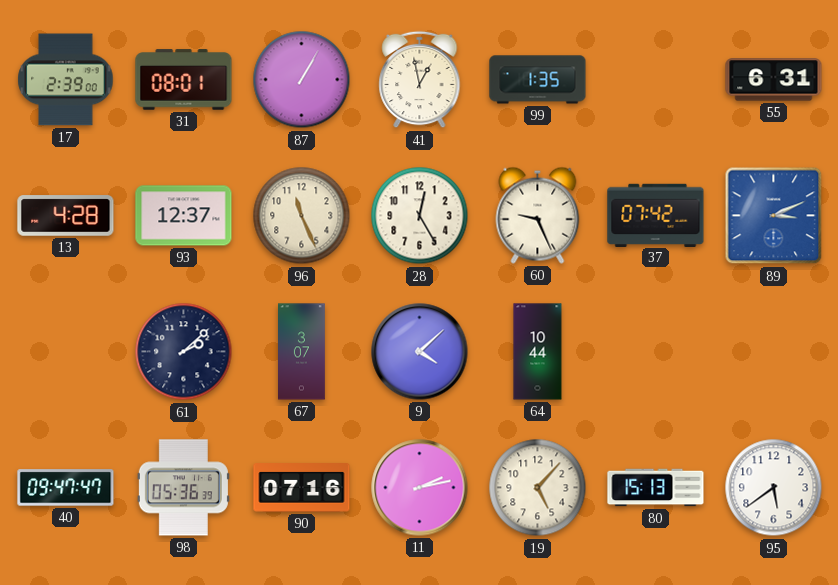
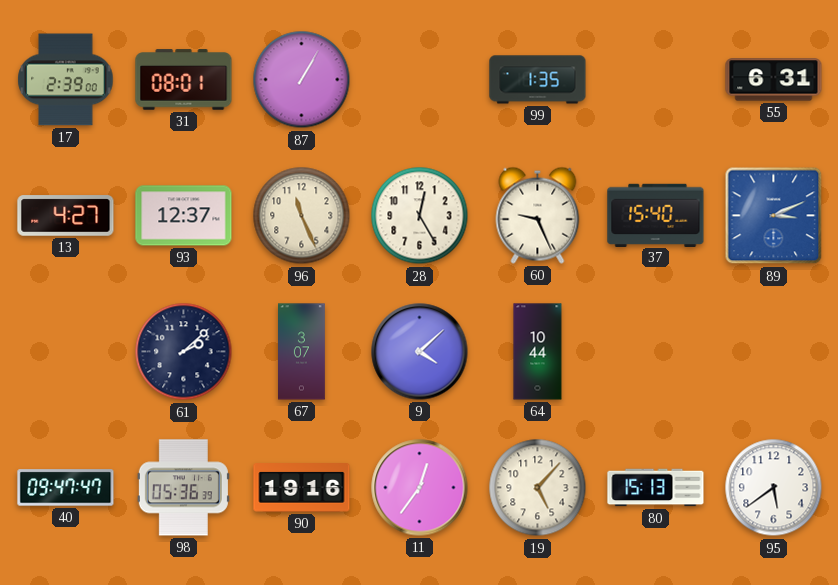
41: 12:58 -> none
13: 4:28 -> 4:27
37: 07:42 -> 15:40
90: 07:16 -> 19:16
11: 2:13 -> 12:36
